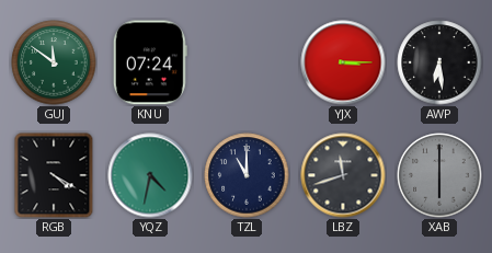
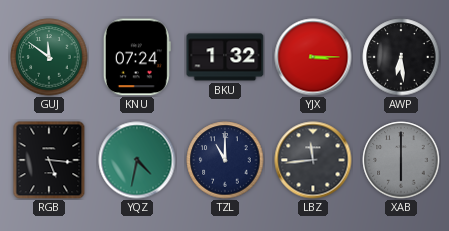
BKU: none -> 1:32
RGB: 4:20 -> 5:16
LBZ: 11:42 -> 11:44
